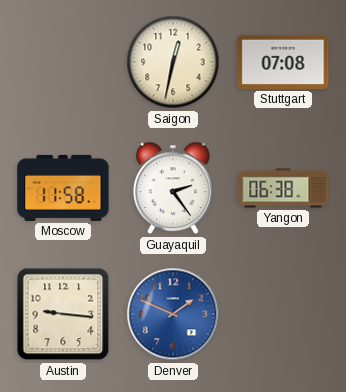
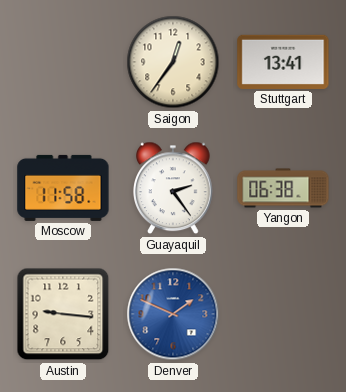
Saigon: 12:32 -> 12:36
Stuttgart: 07:08 -> 13:41
